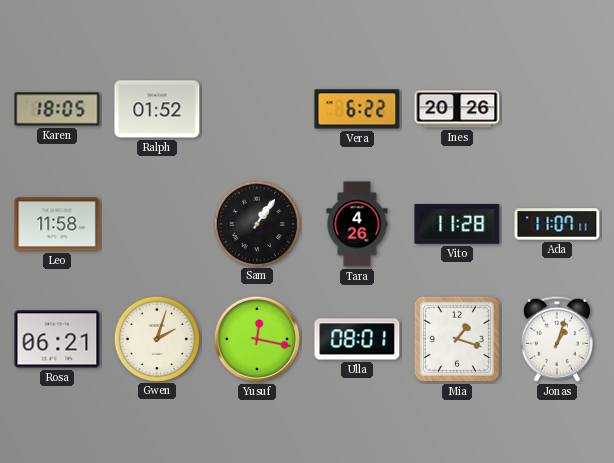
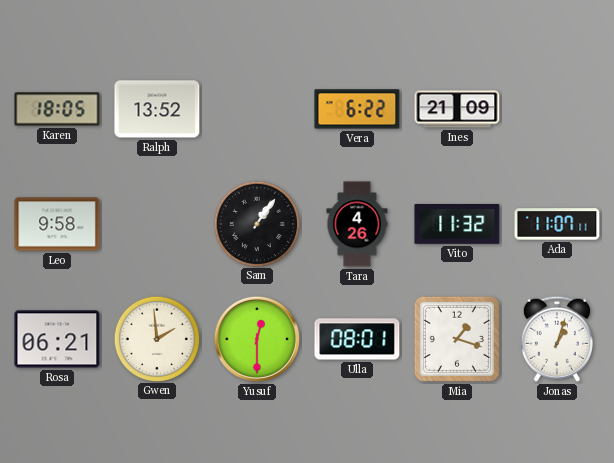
Ralph: 01:52 -> 13:52
Ines: 20:26 -> 21:09
Leo: 11:58 -> 9:58
Vito: 11:28 -> 11:32
Gwen: 2:03 -> 1:59
Yusuf: 12:17 -> 12:30
